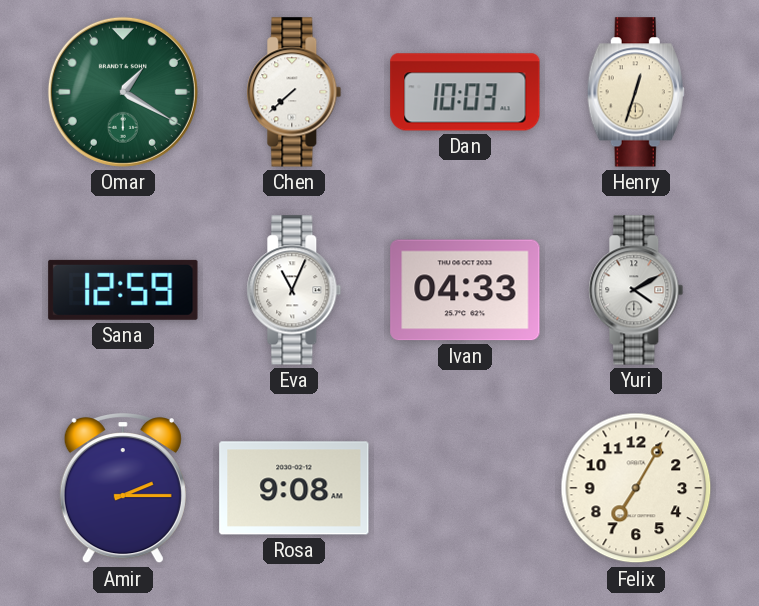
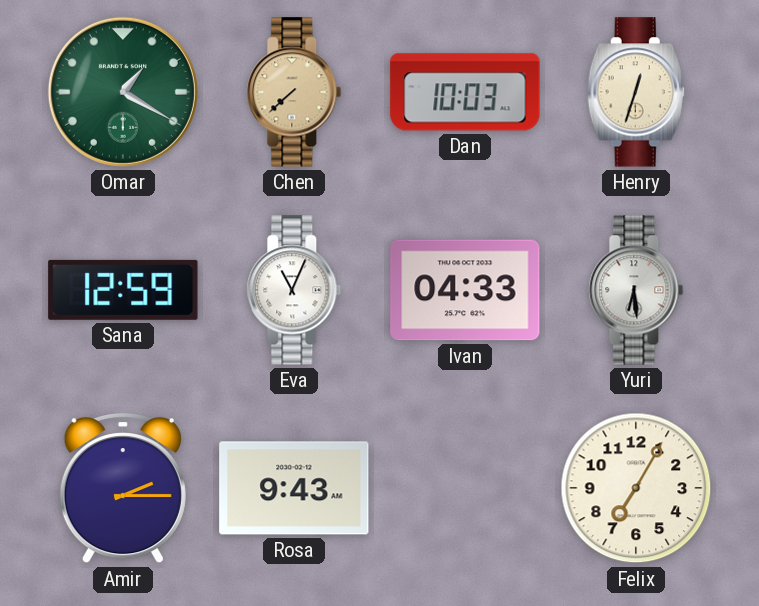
Chen dial: white -> champagne
Yuri: 4:10 -> 6:29
Rosa: 9:08 -> 9:43
